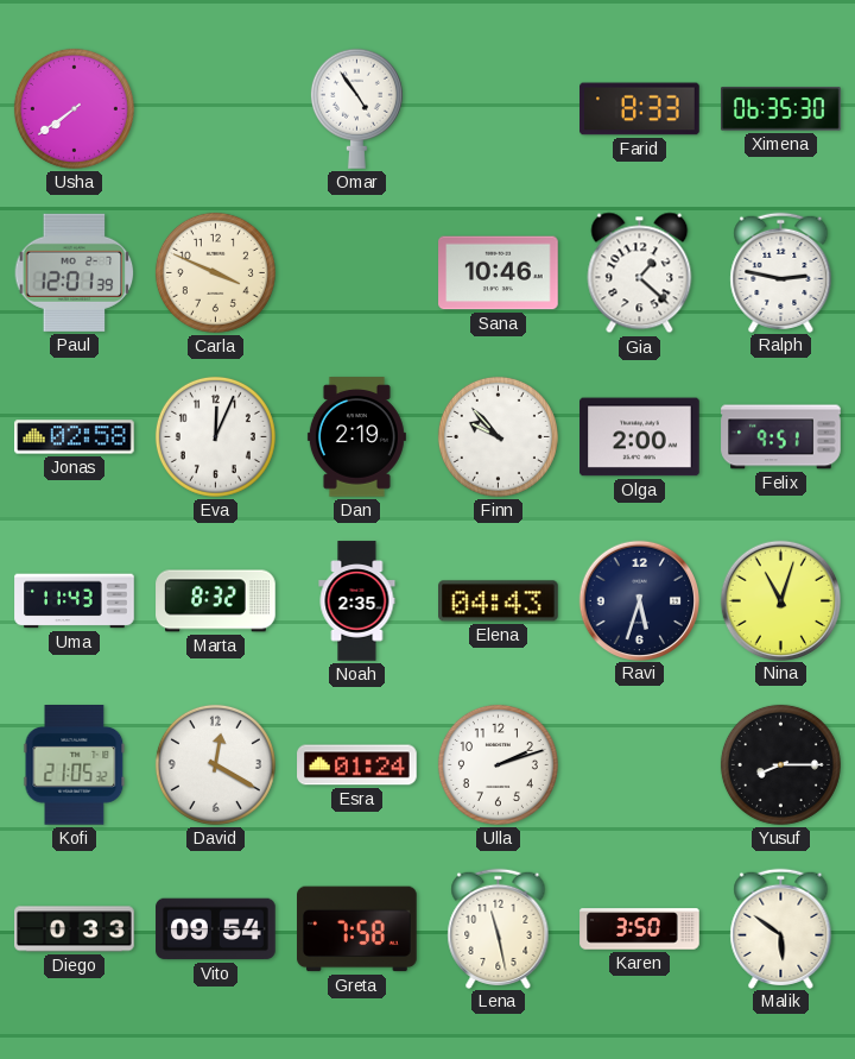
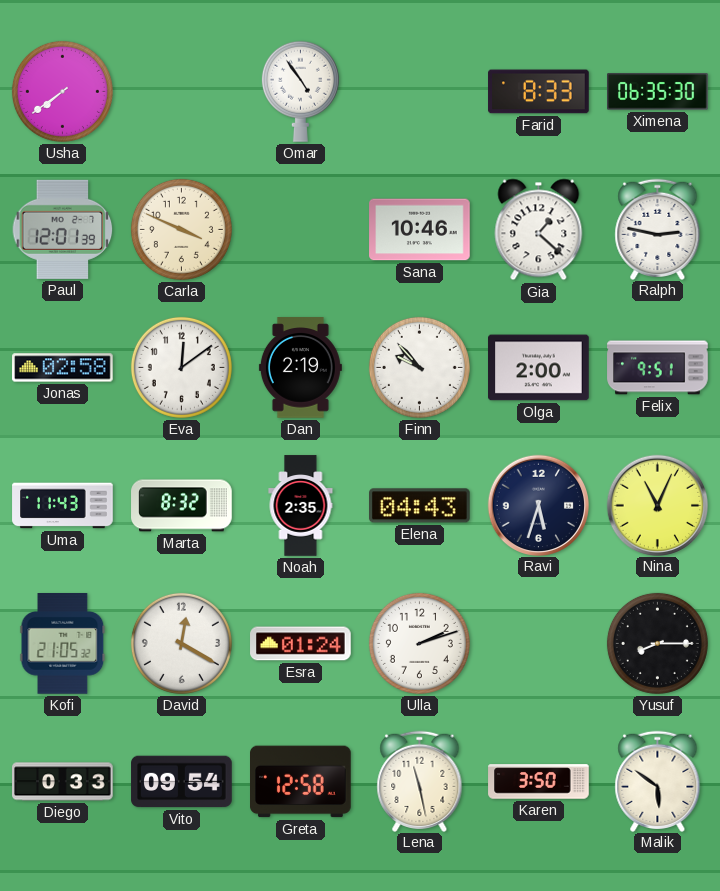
Eva: 12:04 -> 12:09
Nina: 11:03 -> 11:04
Greta: 7:58 -> 12:58
